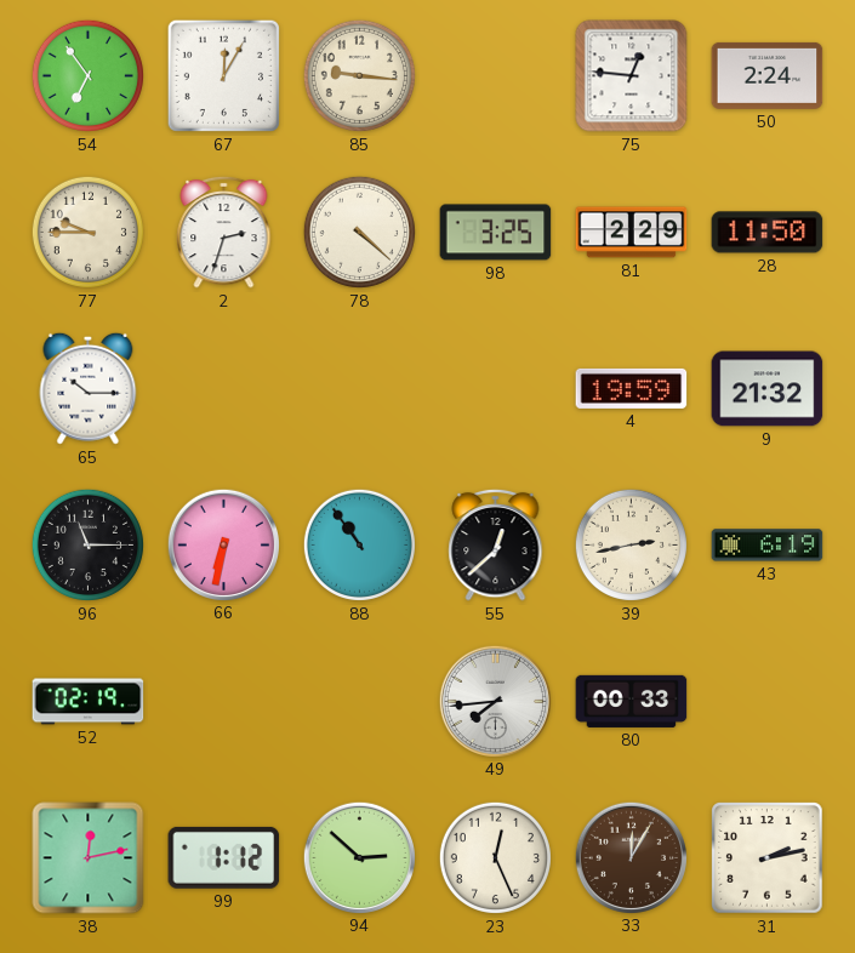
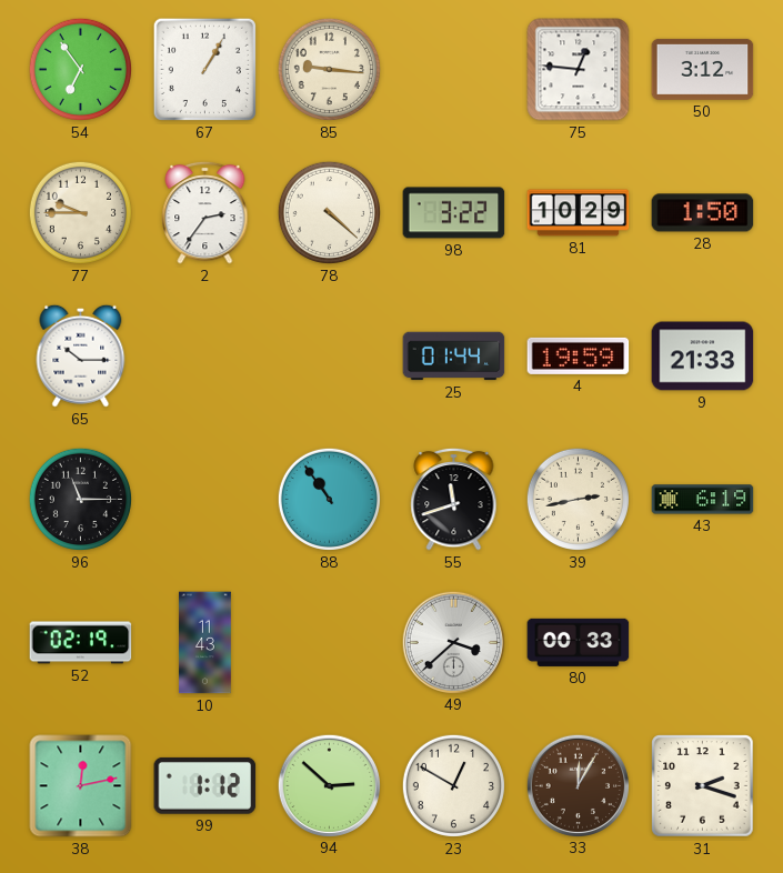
67: 12:05 -> 1:05
50: 2:24 -> 3:12
2: 2:33 -> 2:36
98: 3:25 -> 3:22
81: 2:29 -> 10:29
28: 11:50 -> 1:50
25: none -> 01:44
9: 21:32 -> 21:33
66: 6:32 -> none
55: 12:38 -> 11:42
10: none -> 11:43
49: 7:44 -> 3:38
23: 12:26 -> 12:50
31: 2:13 -> 2:18
